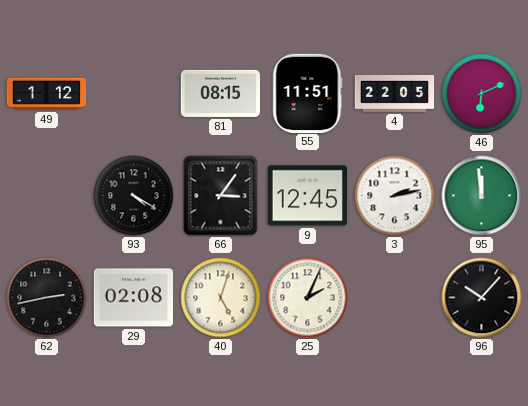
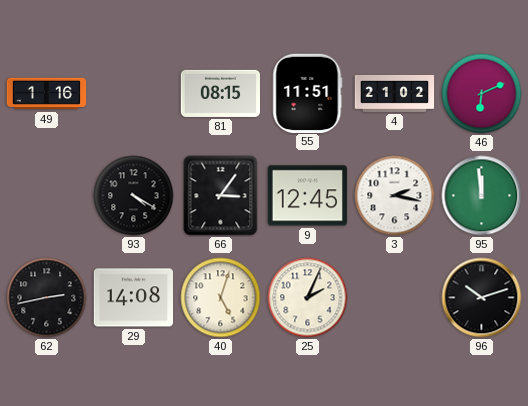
49: 1:12 -> 1:16
4: 22:05 -> 21:02
3: 2:13 -> 2:17
29: 02:08 -> 14:08
96: 10:07 -> 10:12
